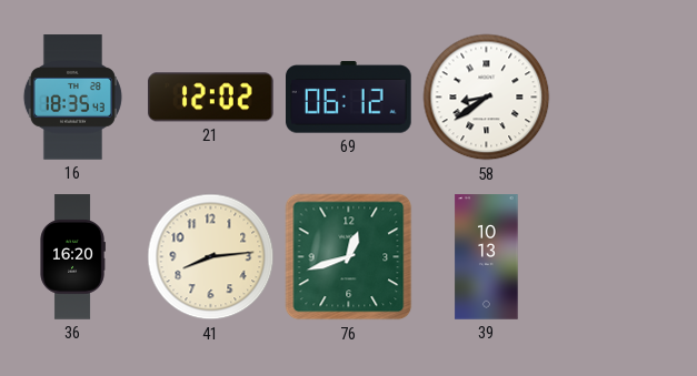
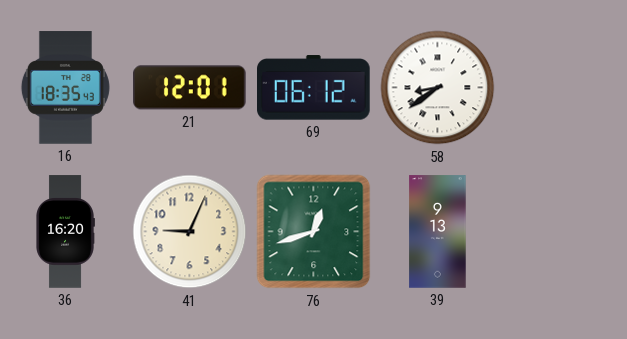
21: 12:02 -> 12:01
41: 8:14 -> 9:04
39: 10:13 -> 9:13
